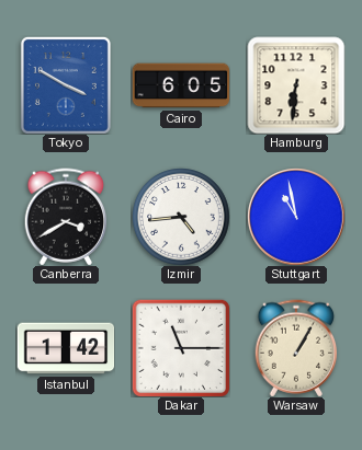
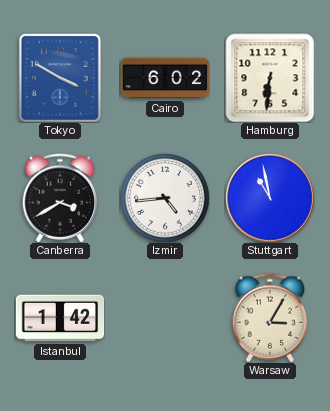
Cairo: 6:05 -> 6:02
Dakar: 11:15 -> none
Warsaw: 1:05 -> 3:05
